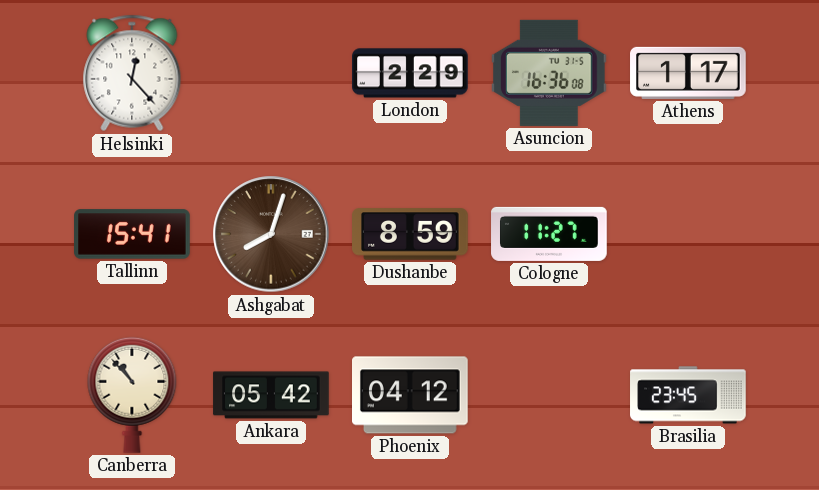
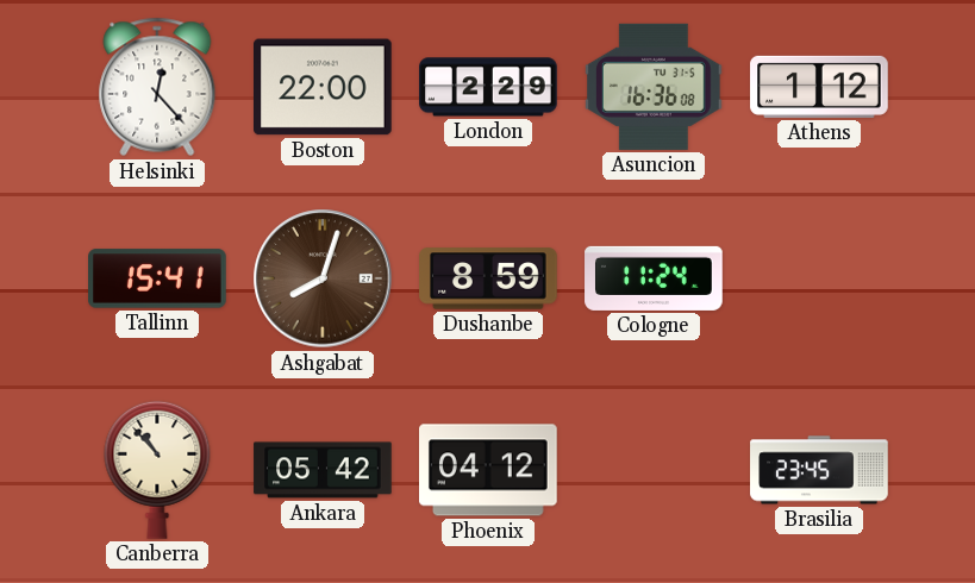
Boston: none -> 22:00
Athens: 1:17 -> 1:12
Cologne: 11:27 -> 11:24
